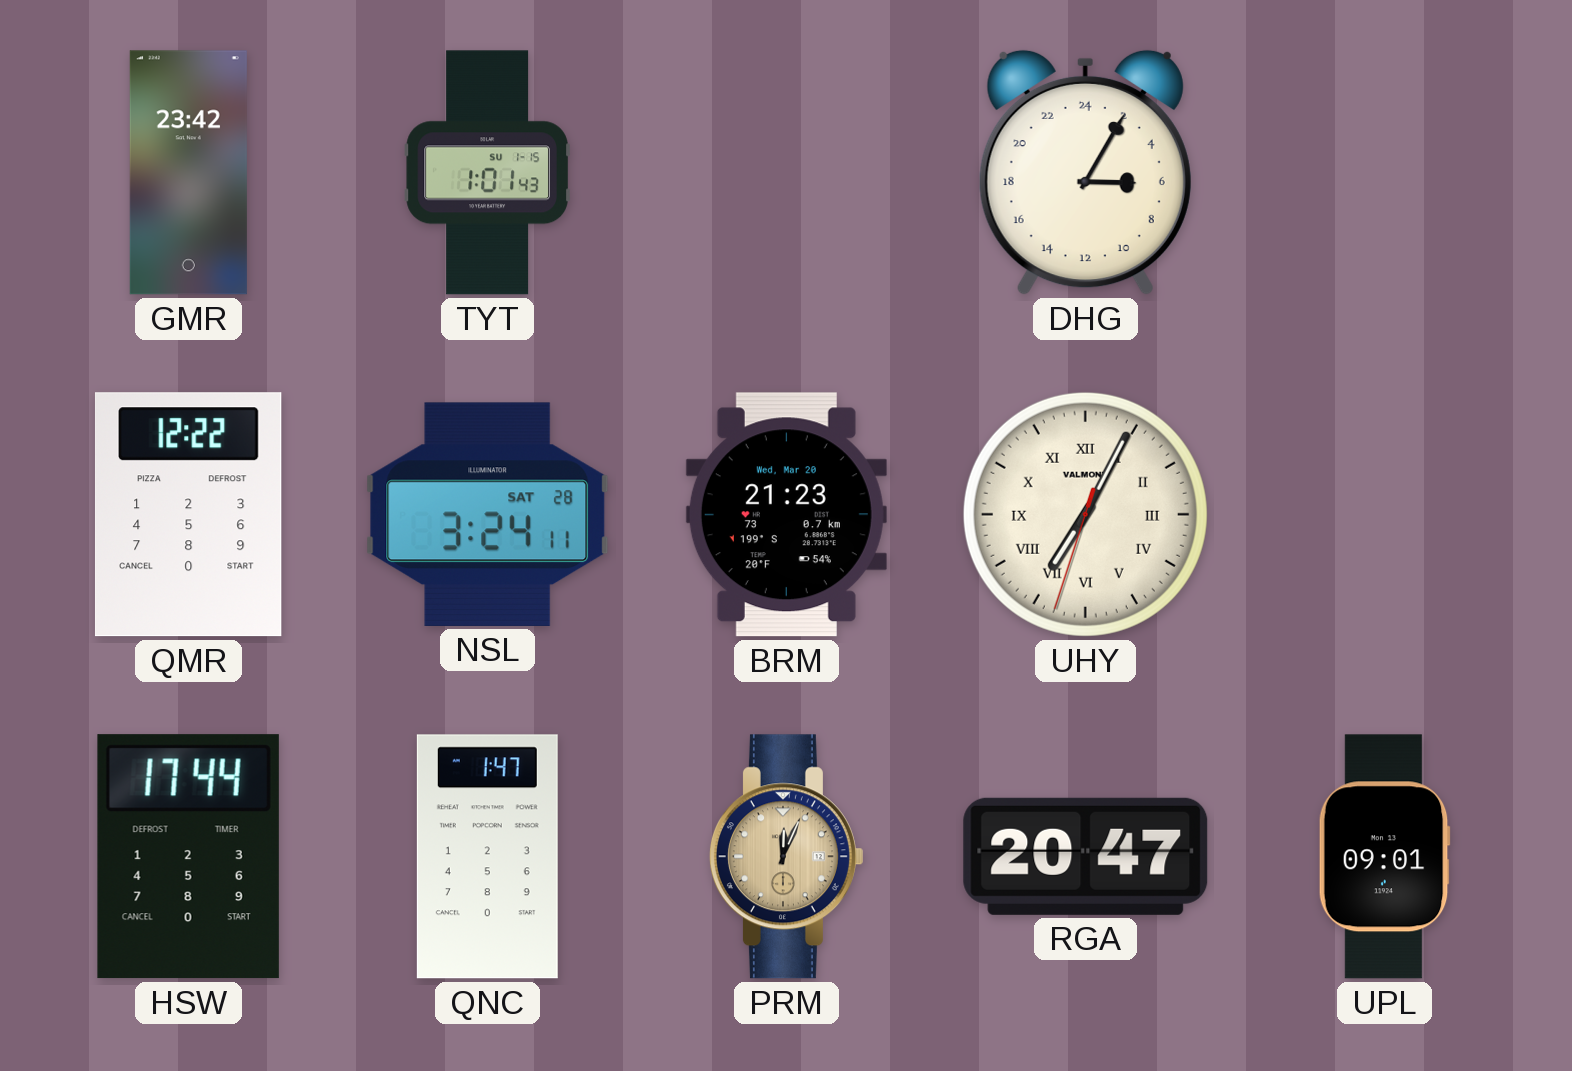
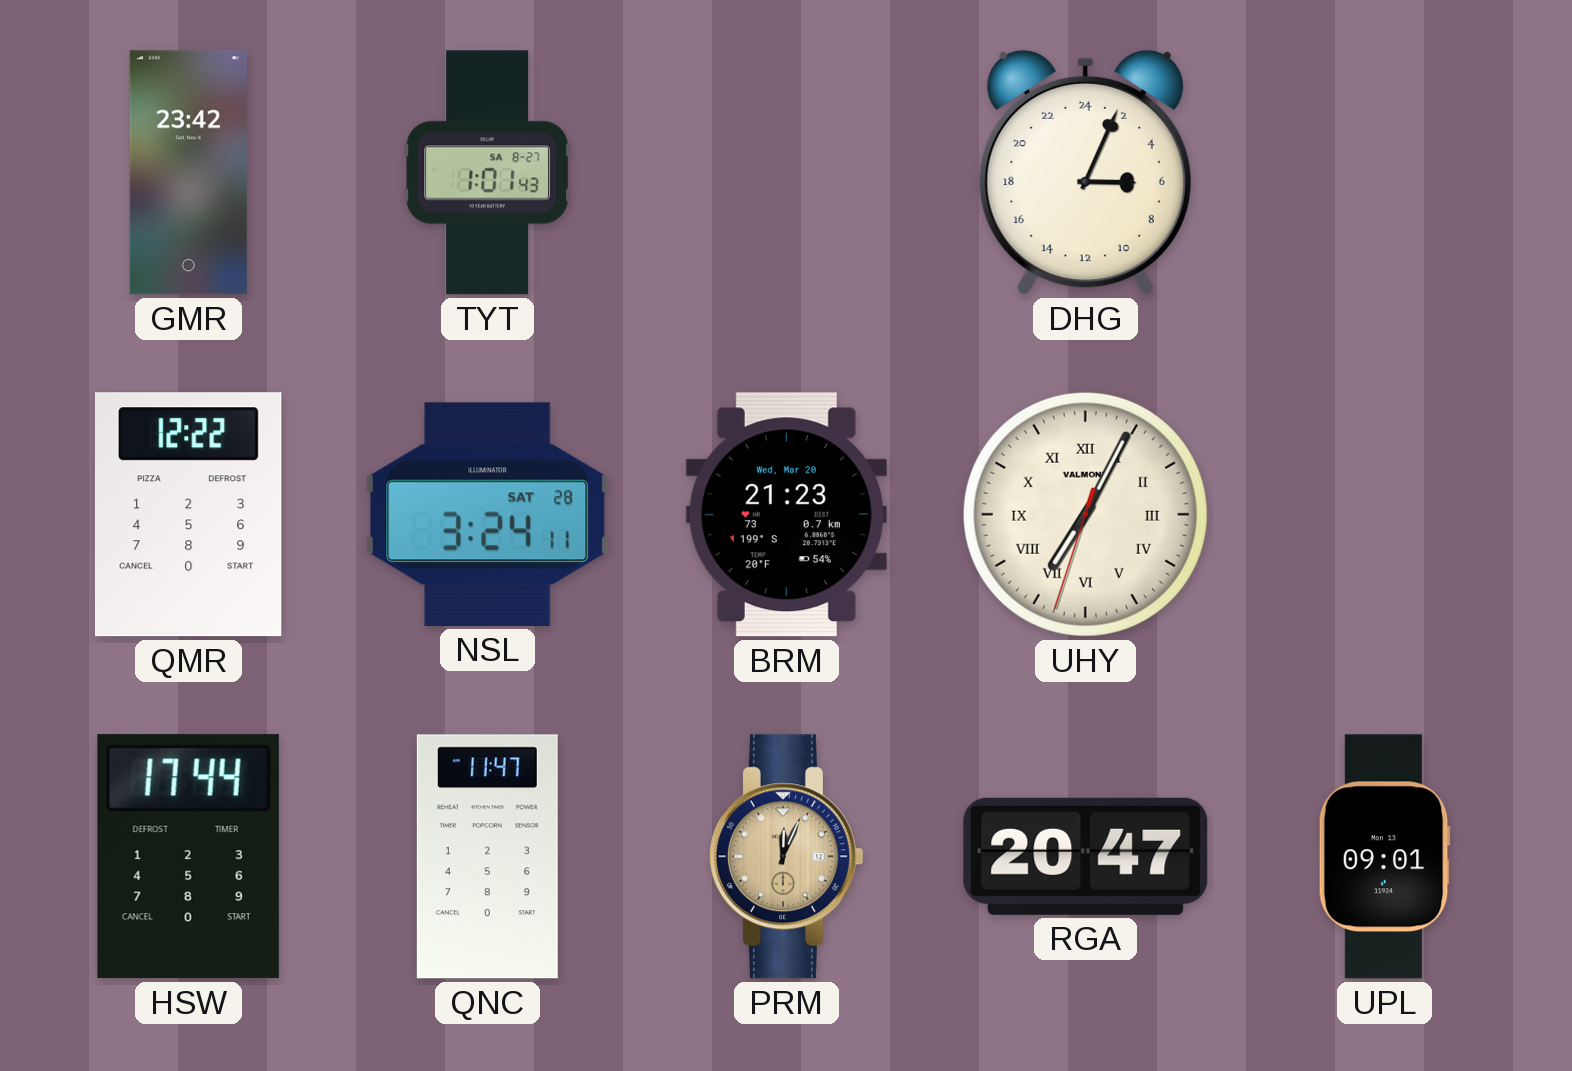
TYT date: SU 1-15 -> SA 8-27
DHG: 6:05 -> 6:04
QNC: 1:47 -> 11:47
